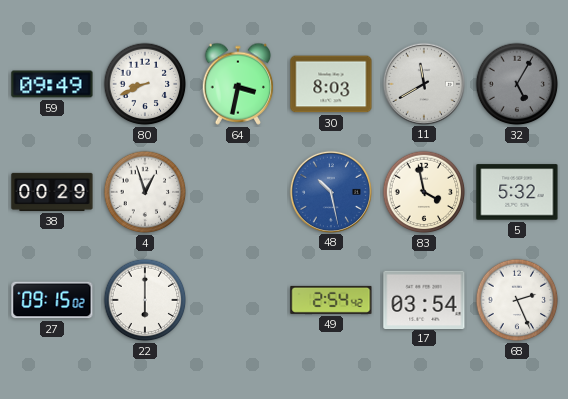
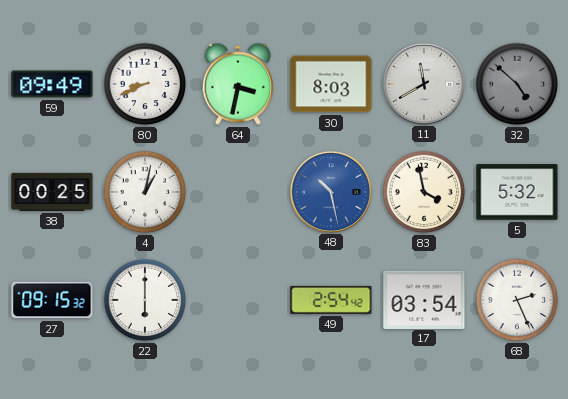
32: 5:05 -> 4:52
38: 00:29 -> 00:25
4: 12:57 -> 1:02
27: 09:15:02 -> 09:15:32
